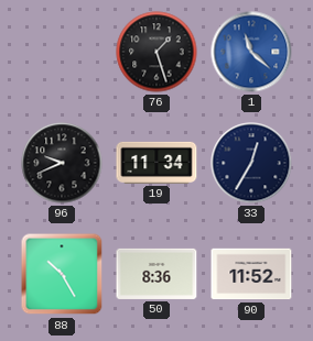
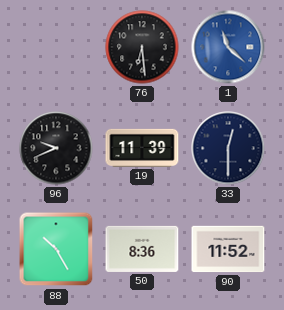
76: 1:27 -> 6:29
19: 11:34 -> 11:39
33: 12:35 -> 12:30
